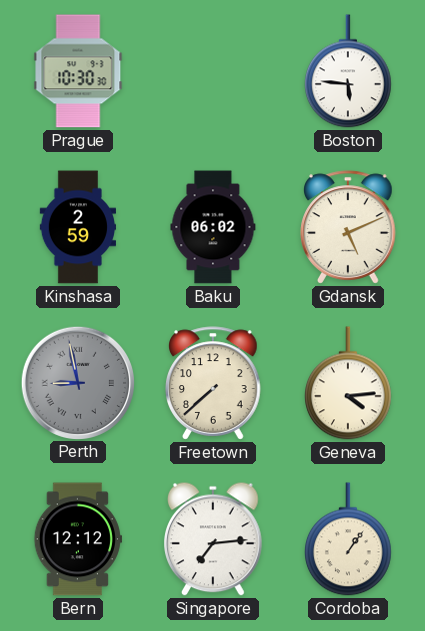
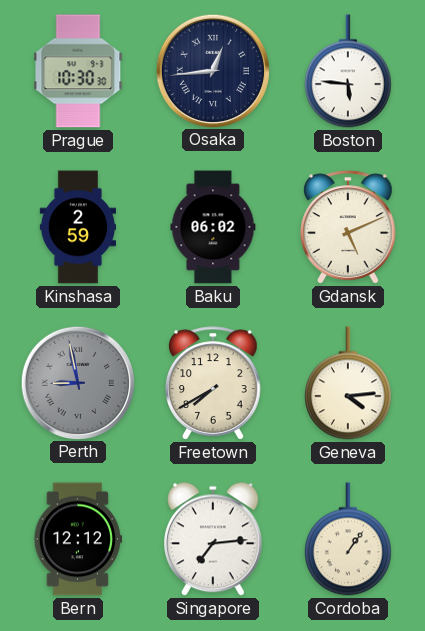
Osaka: none -> 12:44
Freetown: 7:38 -> 7:40
